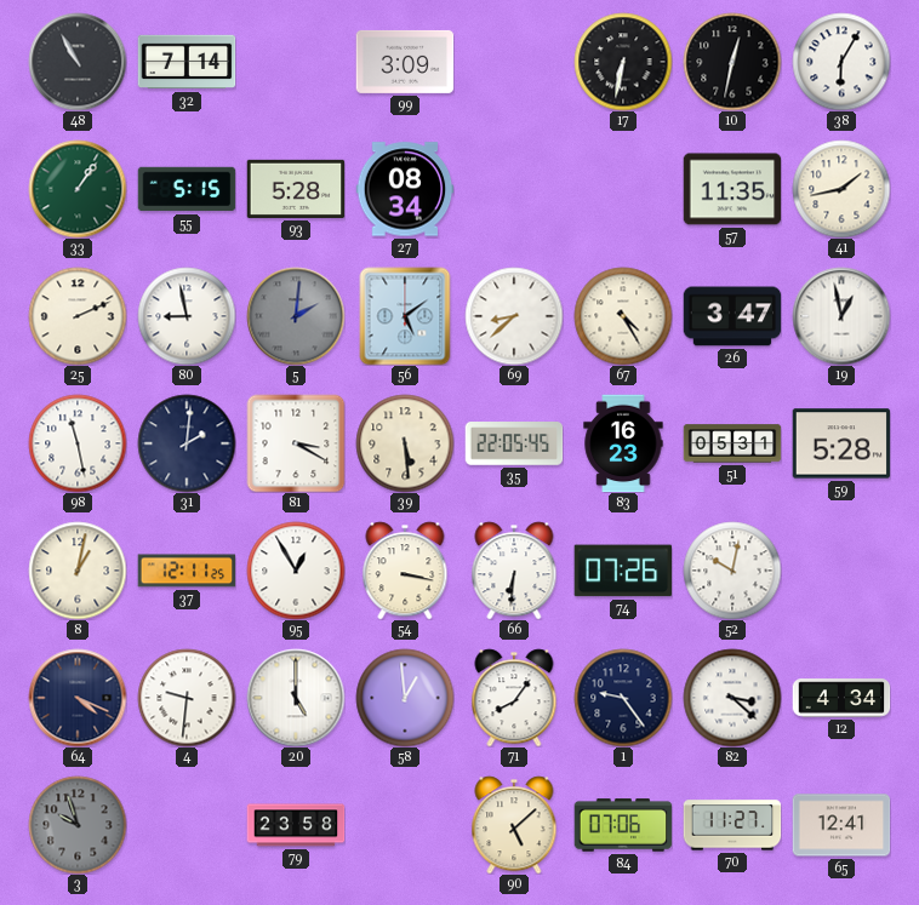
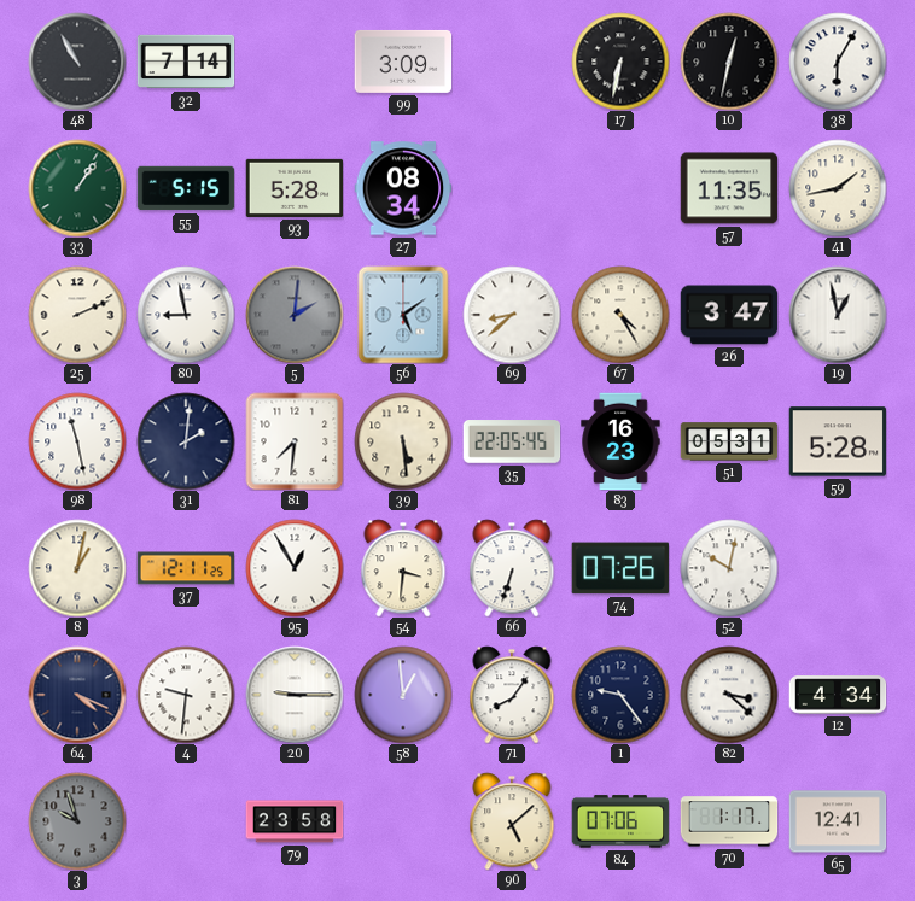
81: 3:20 -> 7:31
54: 3:17 -> 3:31
66: 6:31 -> 6:33
20: 5:00 -> 9:15
70: 11:27 -> 1:17
